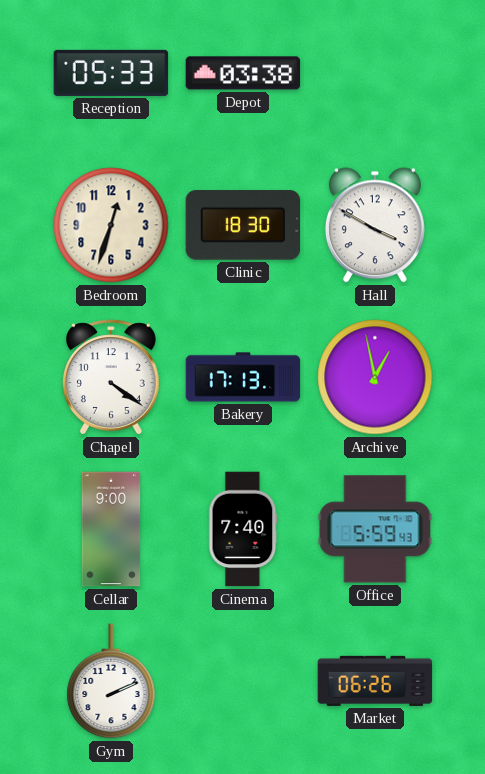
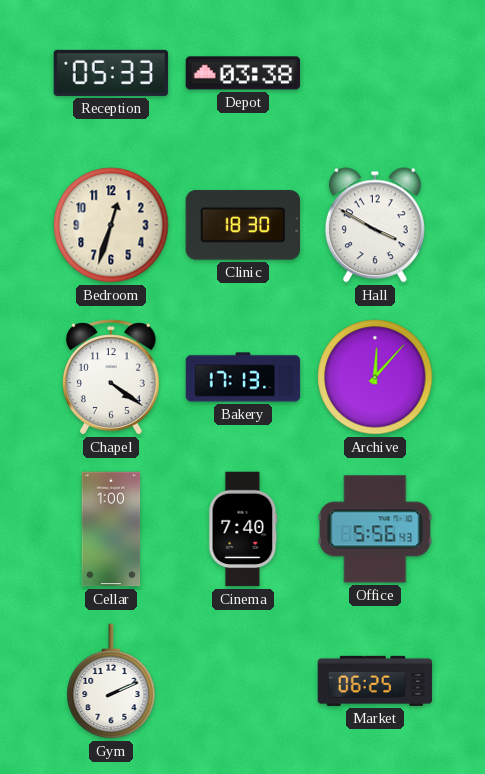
Archive: 12:58 -> 12:07
Cellar: 9:00 -> 1:00
Office: 5:59 -> 5:56
Market: 06:26 -> 06:25
